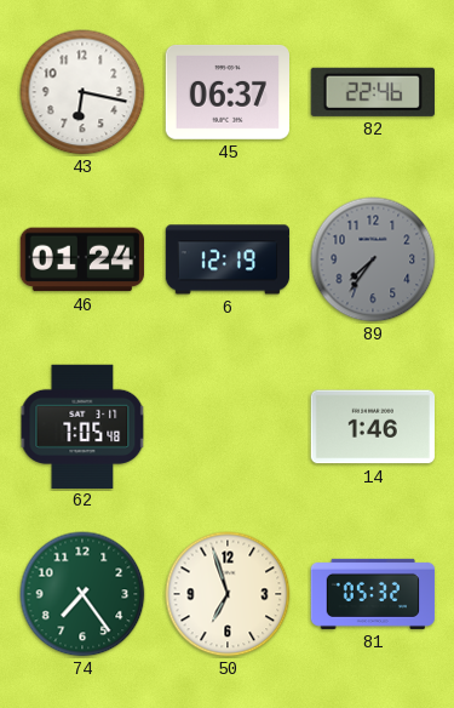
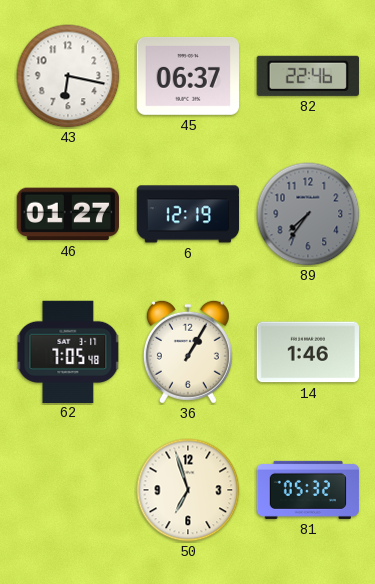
46: 01:24 -> 01:27
36: none -> 1:05
74: 7:24 -> none
